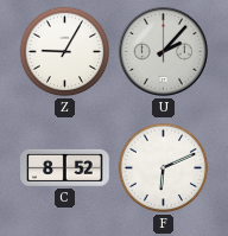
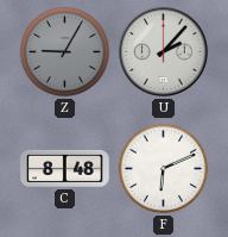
Z dial: white -> grey
C: 8:52 -> 8:48
